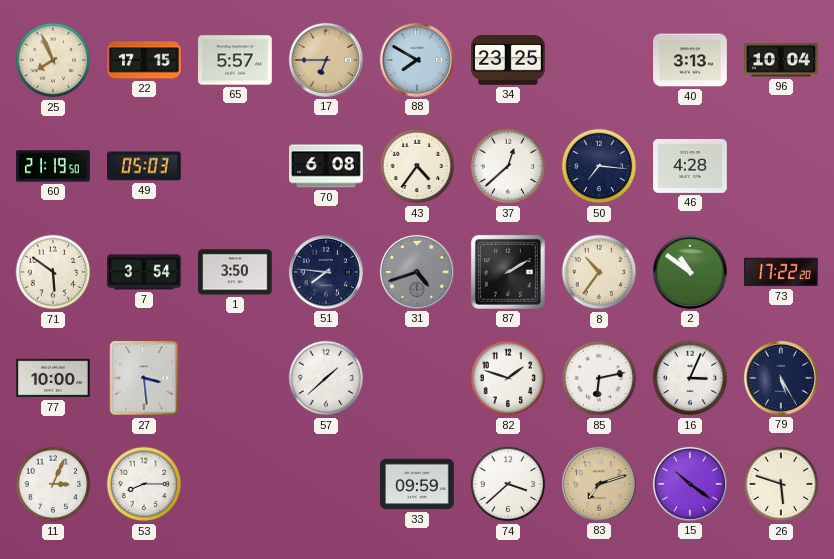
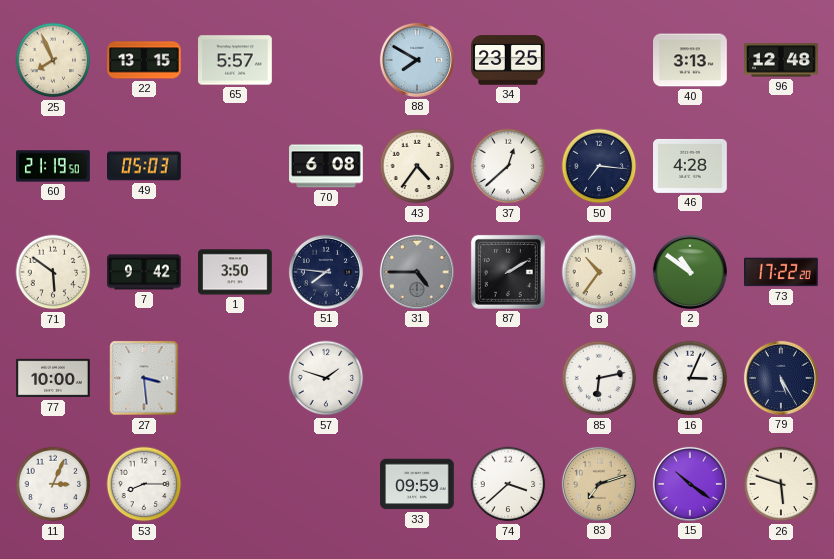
22: 17:15 -> 13:15
17: 6:45 -> none
96: 10:04 -> 12:48
7: 3:54 -> 9:42
31: 4:42 -> 4:45
57: 1:38 -> 1:48
82: 1:48 -> none
